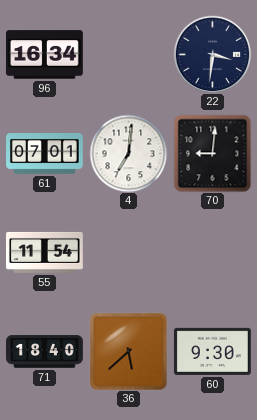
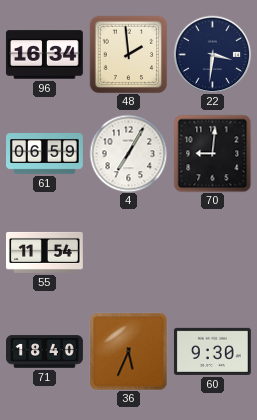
48: none -> 1:59
61: 07:01 -> 06:59
4: 7:01 -> 7:05
36: 5:38 -> 5:34
